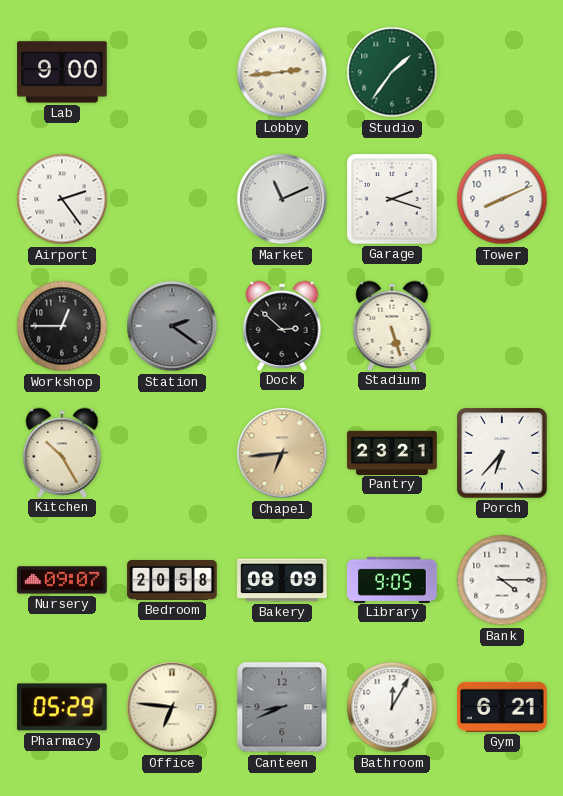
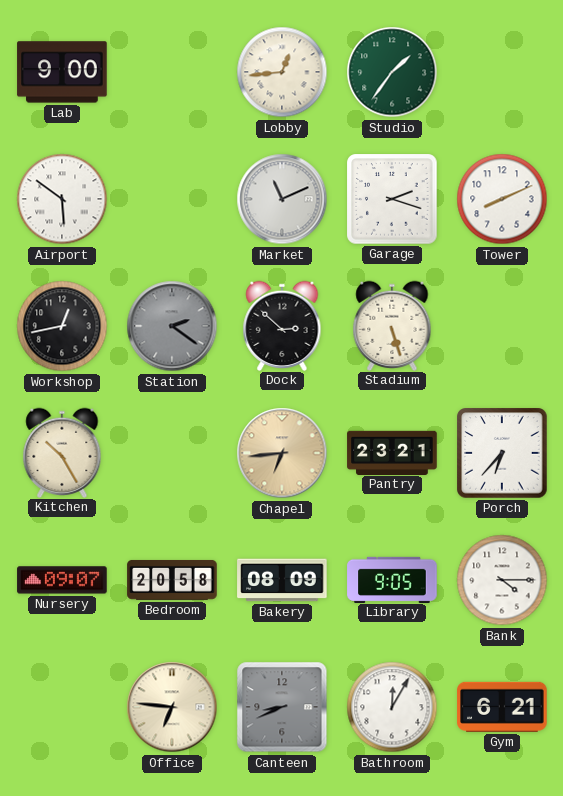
Lobby: 2:44 -> 12:44
Airport: 2:24 -> 5:51
Workshop: 12:45 -> 12:43
Pharmacy: 05:29 -> none
